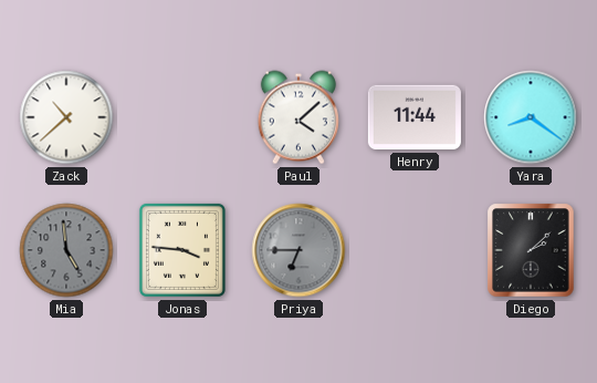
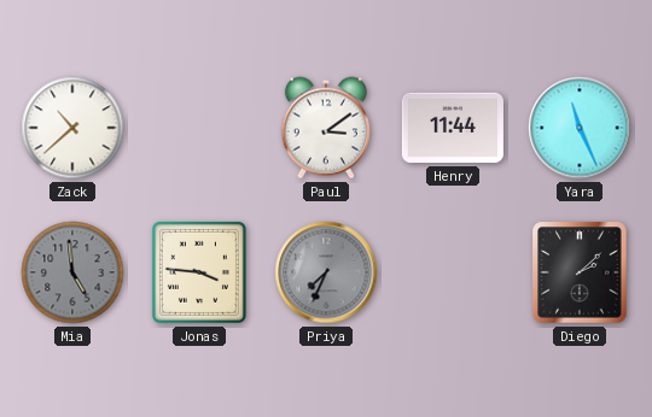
Paul: 4:08 -> 3:09
Yara: 8:21 -> 11:26
Priya: 6:45 -> 7:34
